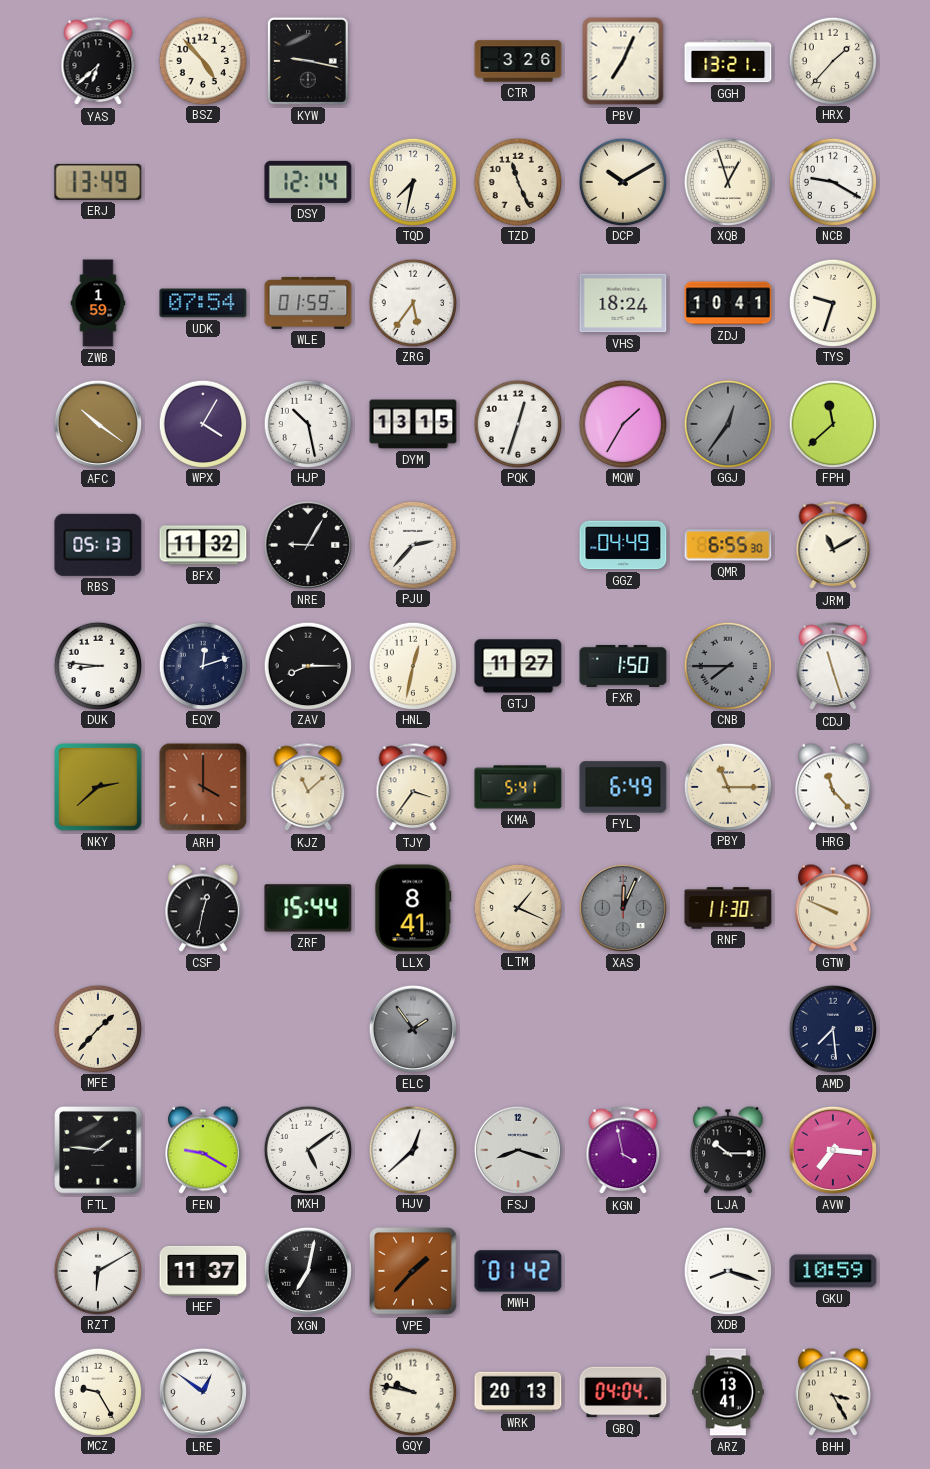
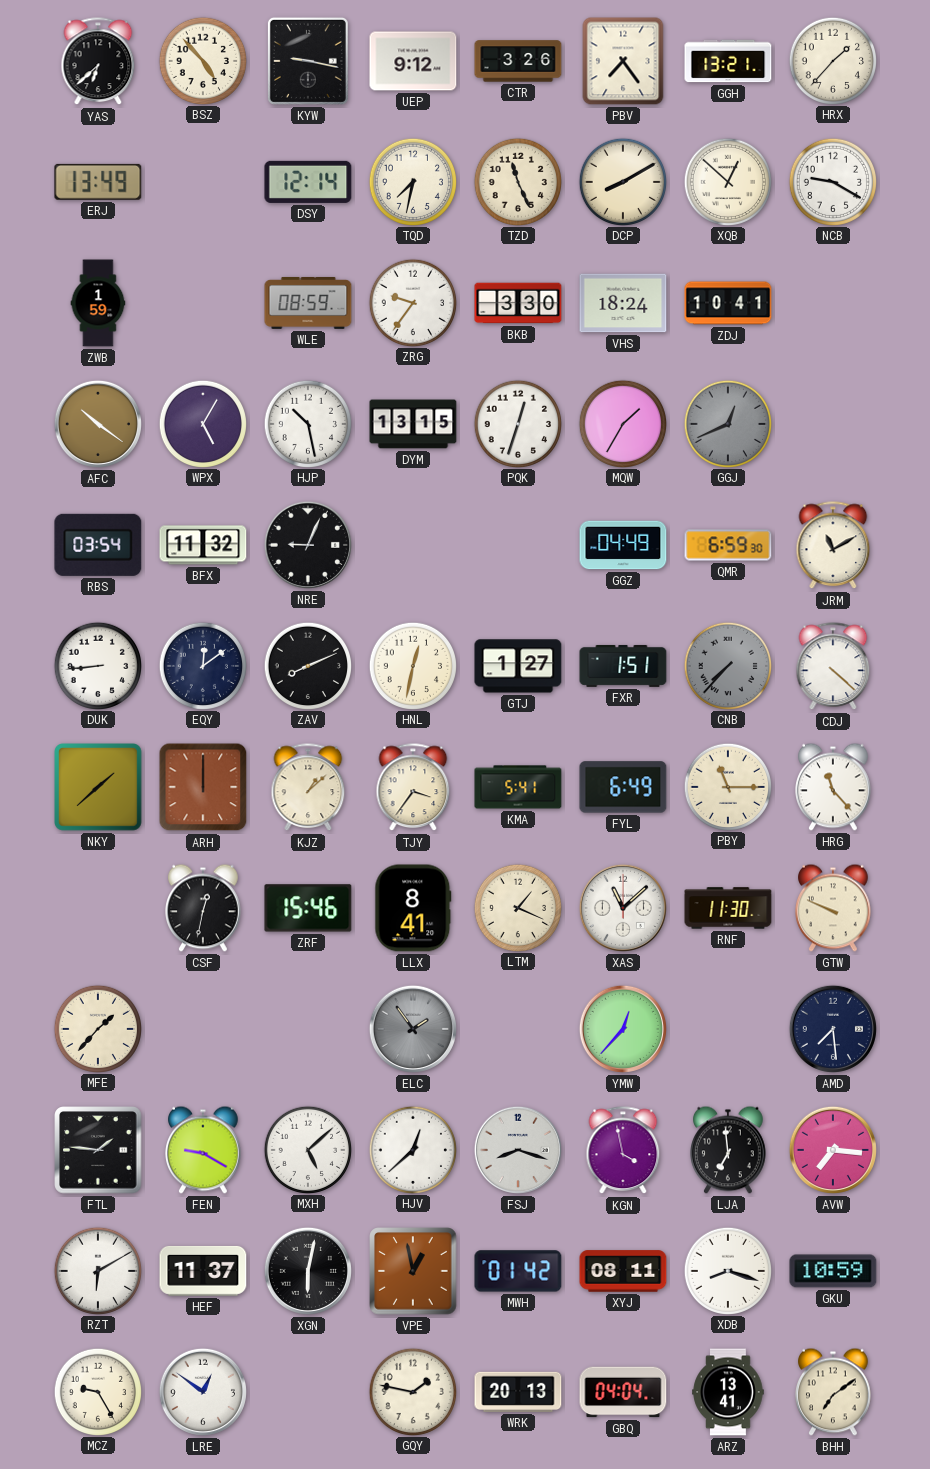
UEP: none -> 9:12
PBV: 7:04 -> 7:24
DCP: 10:10 -> 8:10
XQB: 12:57 -> 12:52
UDK: 07:54 -> none
WLE: 01:59 -> 08:59
ZRG: 5:36 -> 9:36
BKB: none -> 3:30
TYS: 9:33 -> none
WPX: 4:05 -> 5:05
GGJ: 12:36 -> 12:41
FPH: 11:38 -> none
RBS: 05:13 -> 03:54
NRE: 9:05 -> 9:04
PJU: 2:37 -> none
QMR: 6:55 -> 6:59
DUK: 8:46 -> 8:44
EQY: 12:12 -> 12:09
ZAV: 8:15 -> 8:11
GTJ: 11:27 -> 1:27
FXR: 1:50 -> 1:51
CNB: 7:45 -> 7:37
CDJ: 11:27 -> 4:22
NKY: 2:38 -> 1:38
ARH: 4:00 -> 12:00
KJZ: 11:08 -> 1:08
ZRF: 15:44 -> 15:46
XAS: 12:04 -> 11:08
XAS dial: grey -> white
YMW: none -> 12:37
MXH: 5:09 -> 5:08
LJA: 10:15 -> 6:59
XGN: 7:02 -> 6:02
VPE: 1:37 -> 12:58
XYJ: none -> 08:11
GQY: 9:47 -> 1:47
BHH: 3:25 -> 7:09
